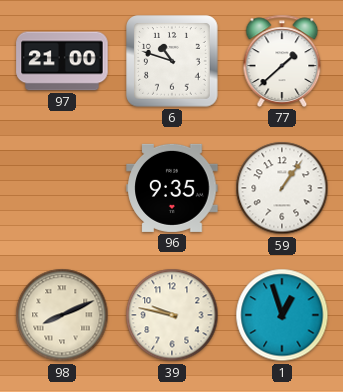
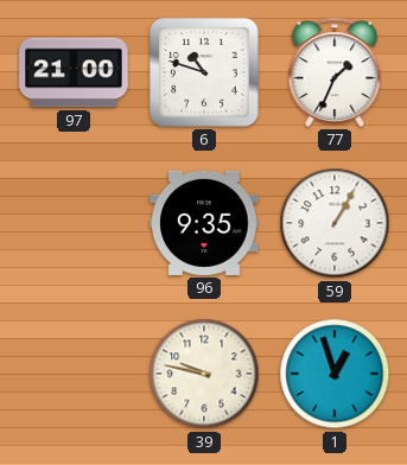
77: 1:38 -> 1:34
59: 1:06 -> 1:05
98: 8:11 -> none
